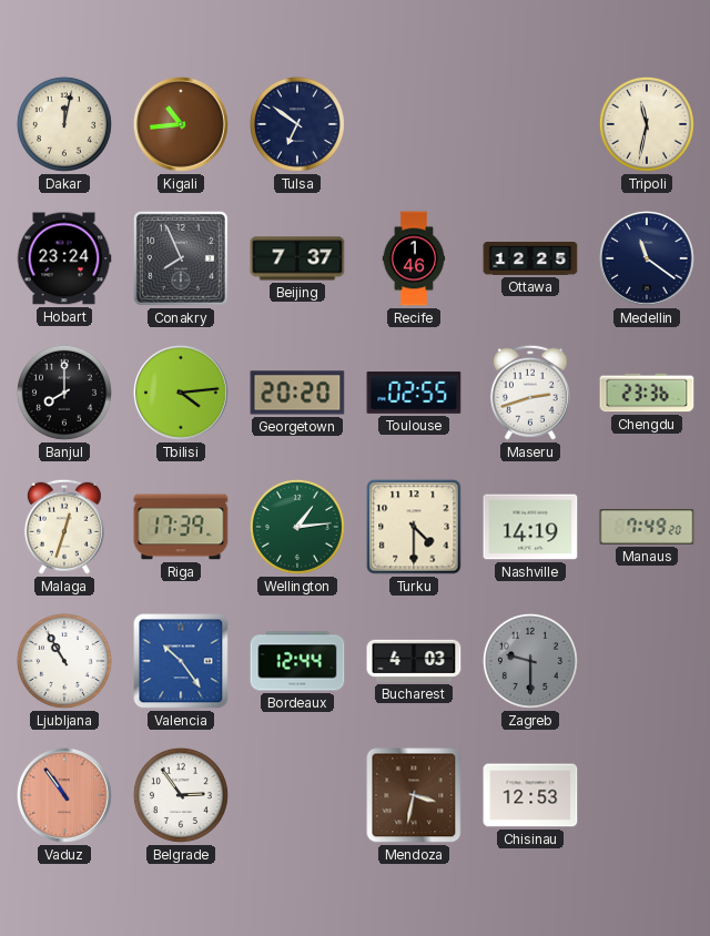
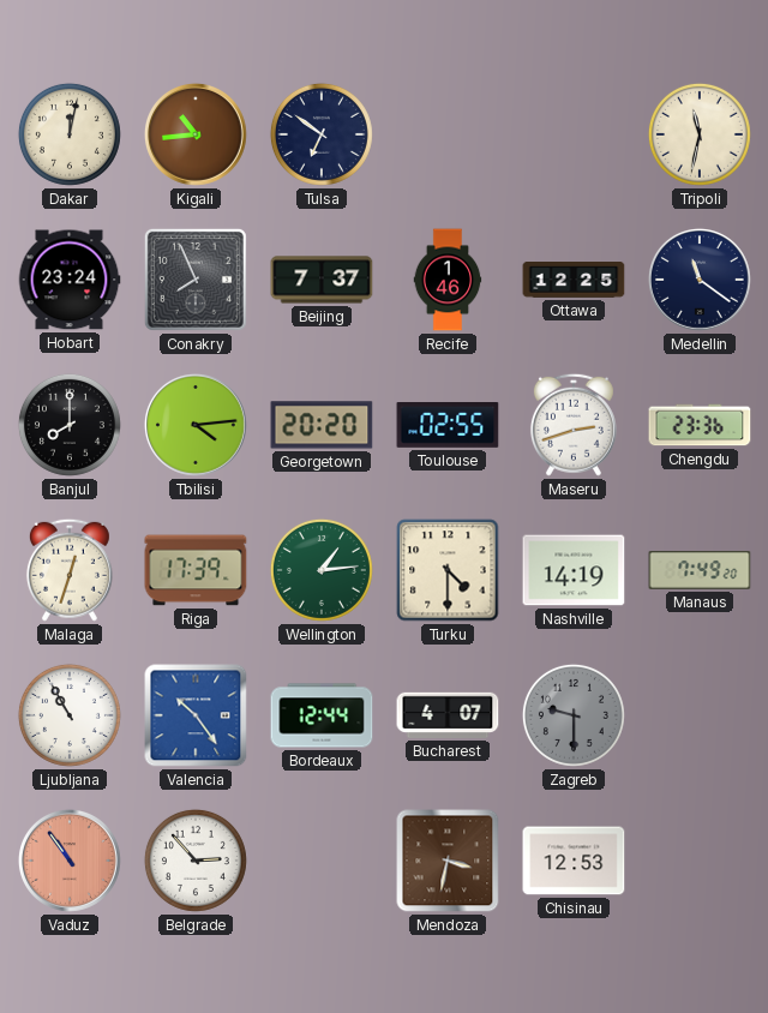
Bucharest: 4:03 -> 4:07
Belgrade: 2:54 -> 2:53
